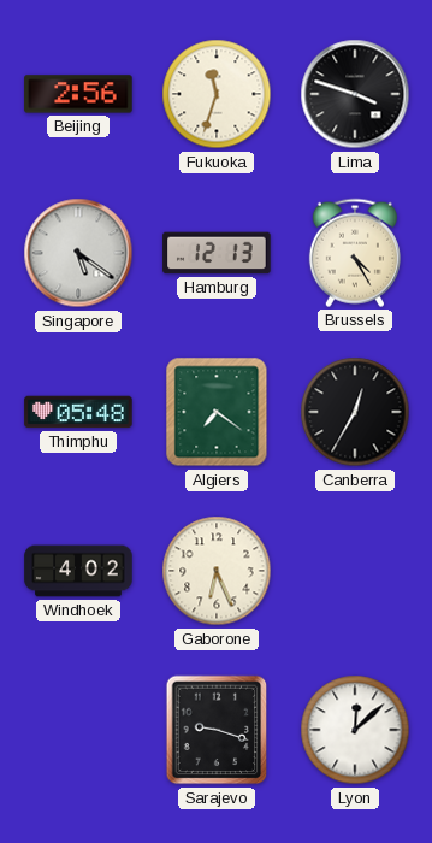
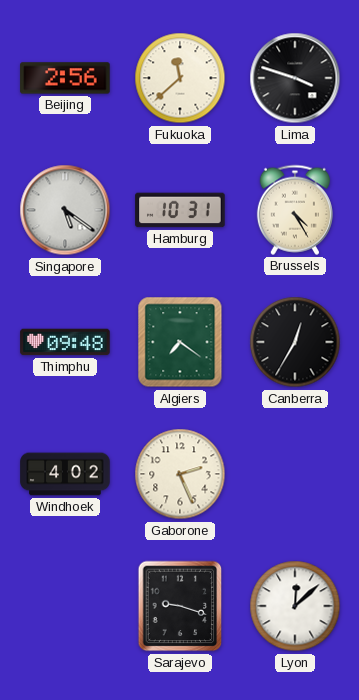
Fukuoka: 11:33 -> 11:38
Hamburg: 12:13 -> 10:31
Thimphu: 05:48 -> 09:48
Gaborone: 6:26 -> 2:26
